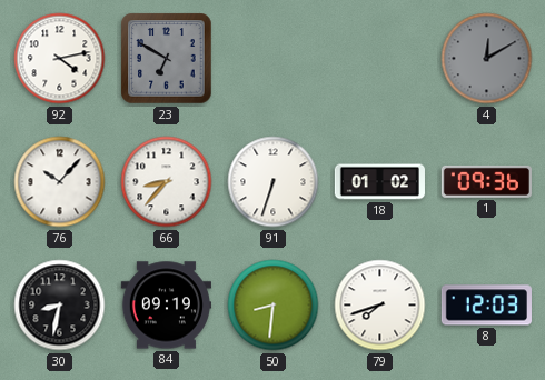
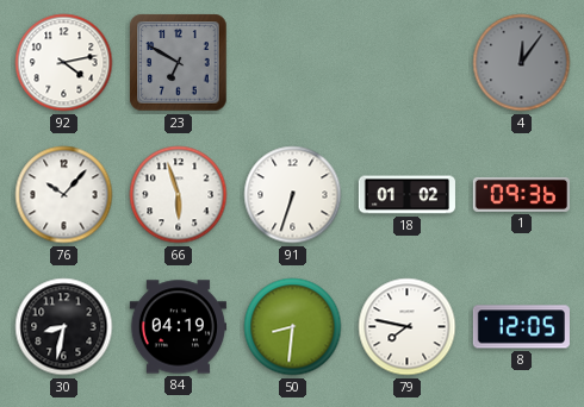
4: 12:10 -> 12:06
66: 8:37 -> 5:57
84: 09:19 -> 04:19
79: 7:42 -> 7:47
8: 12:03 -> 12:05
